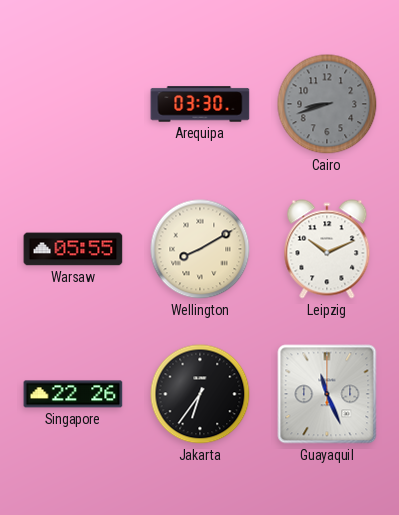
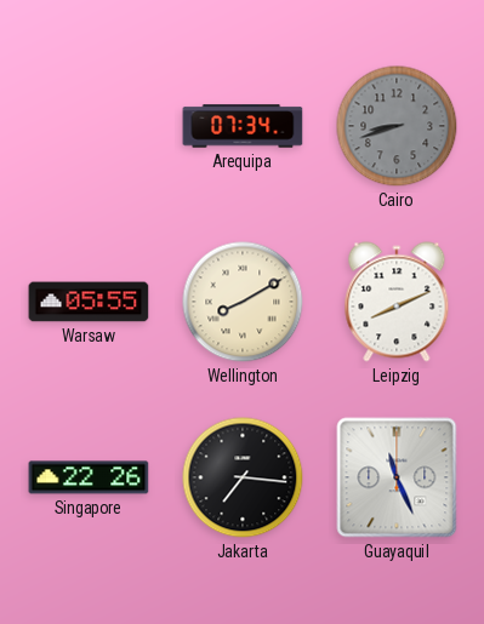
Arequipa: 03:30 -> 07:34
Leipzig: 10:11 -> 8:11
Jakarta: 6:36 -> 7:16
